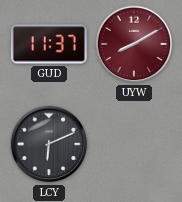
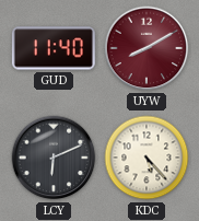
GUD: 11:37 -> 11:40
KDC: none -> 5:23
